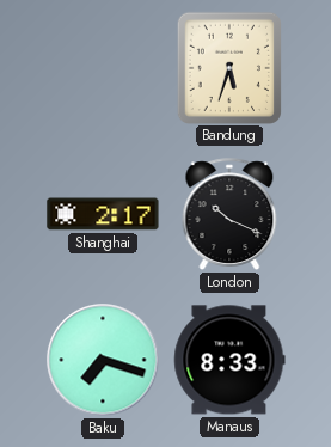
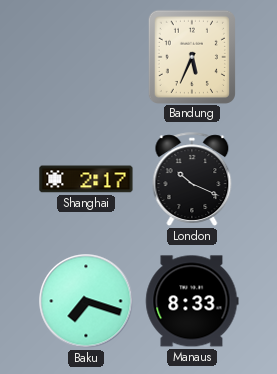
Bandung: 5:33 -> 5:34
